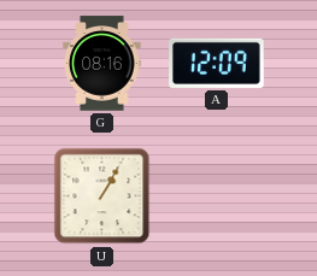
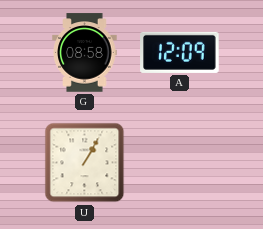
G: 08:16 -> 08:58
